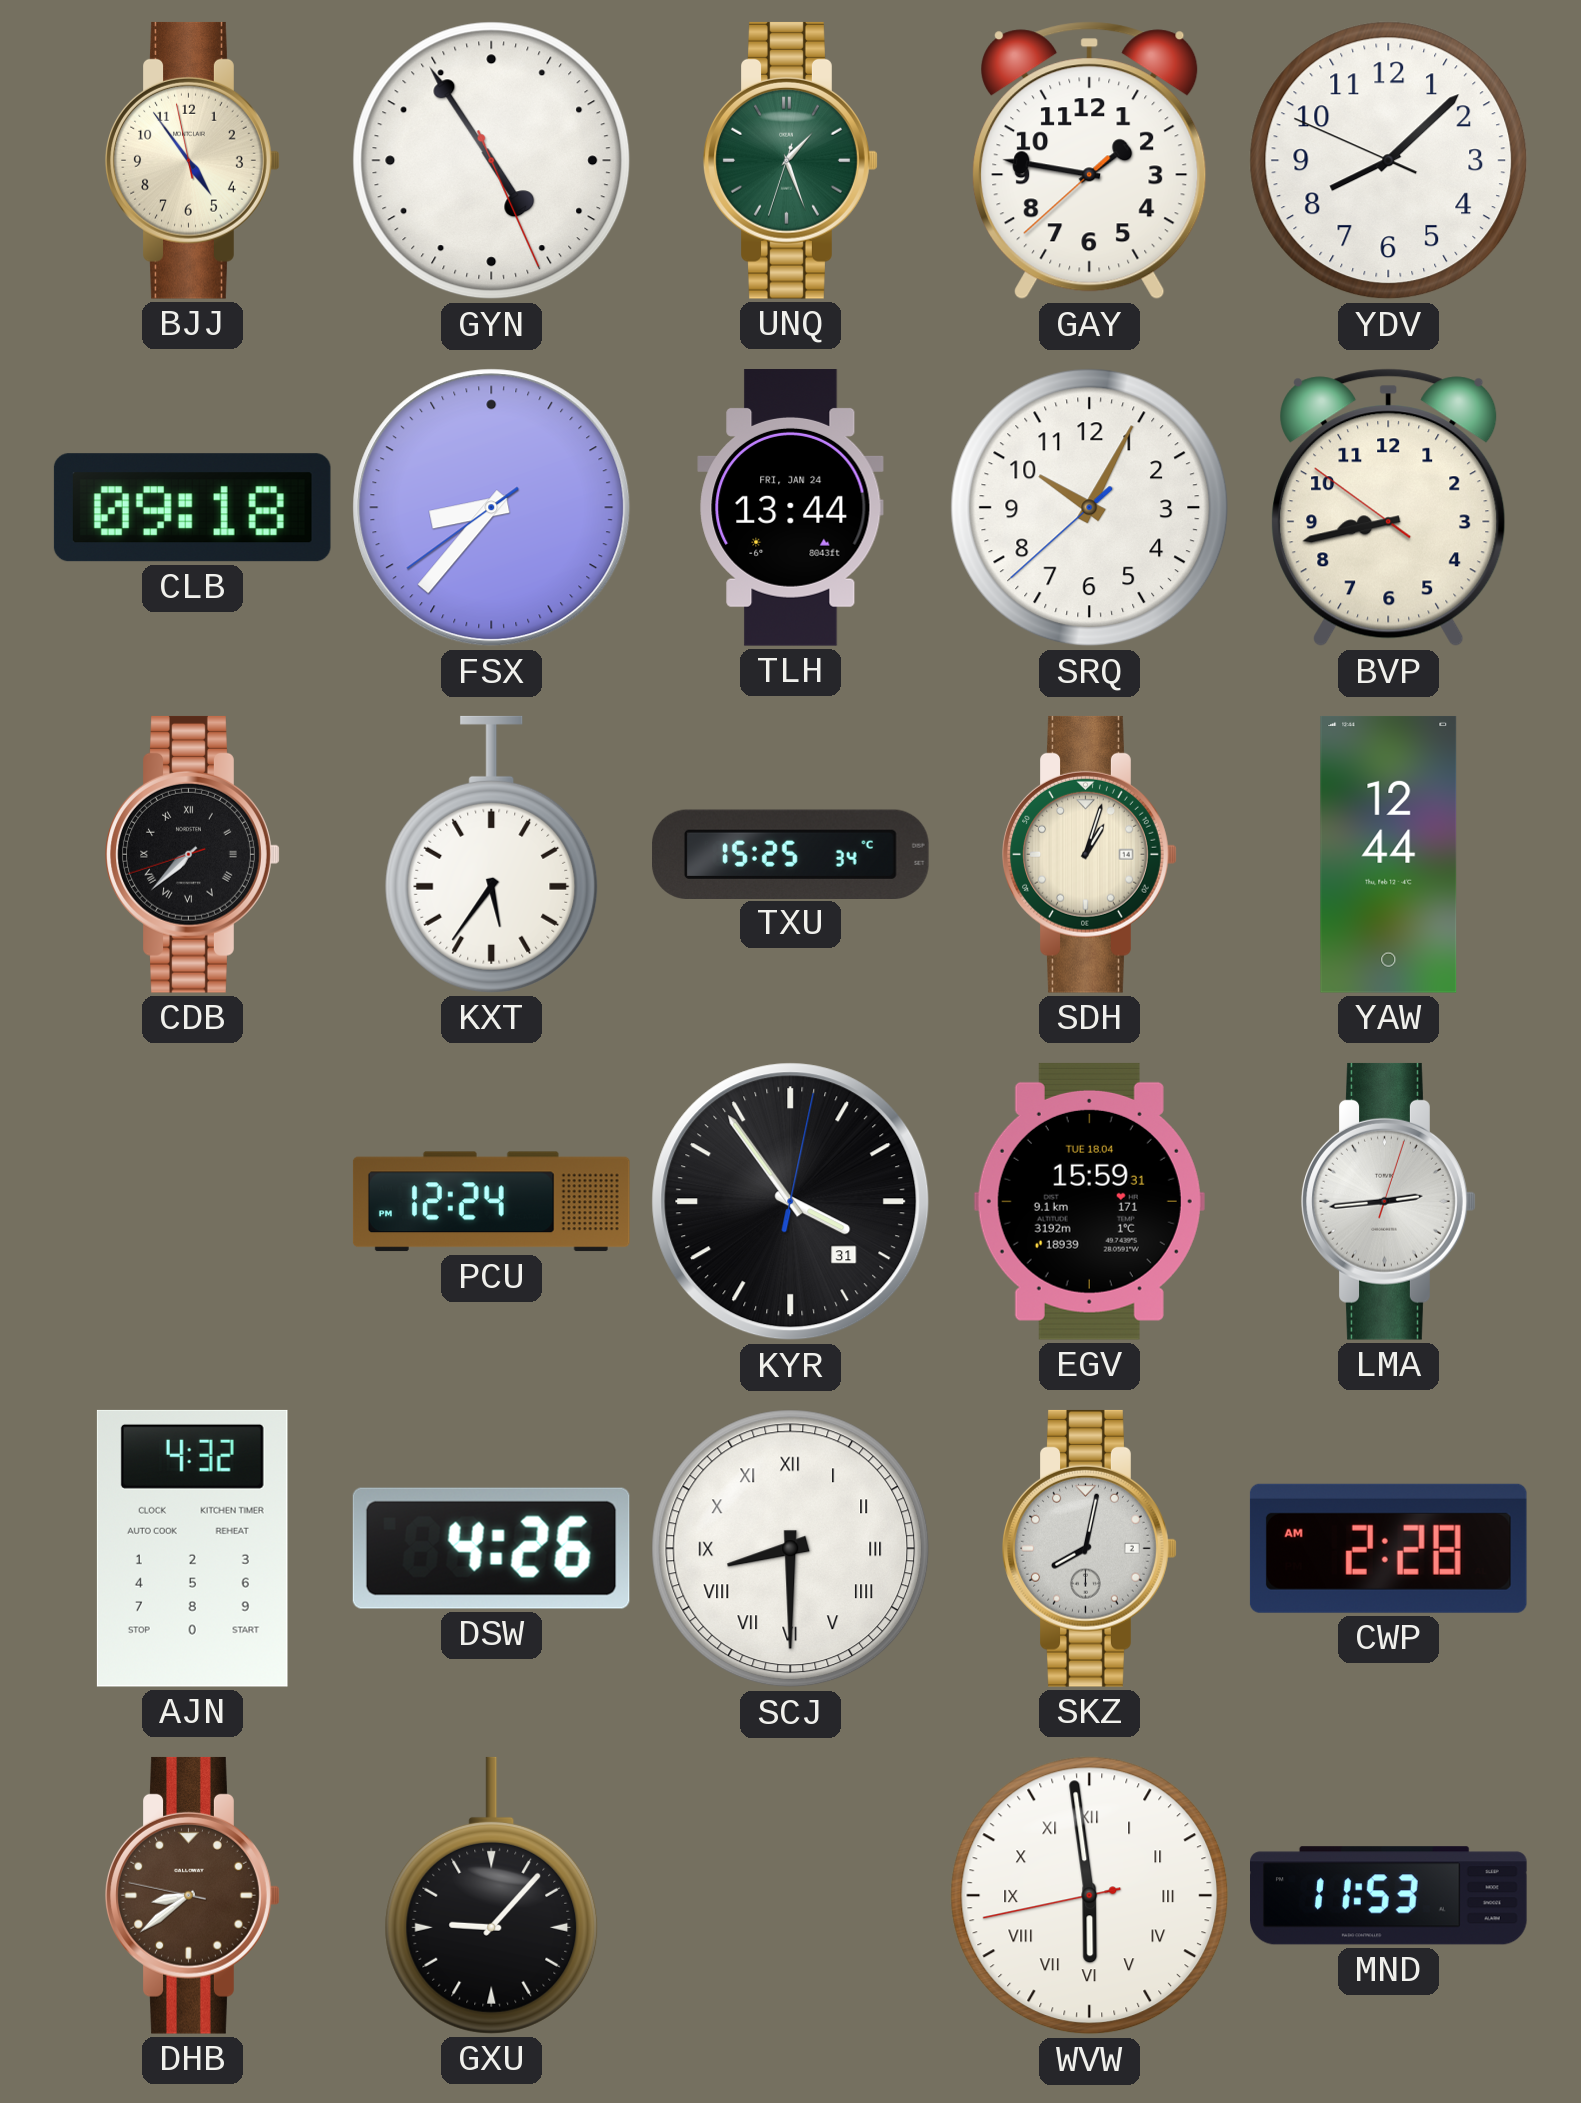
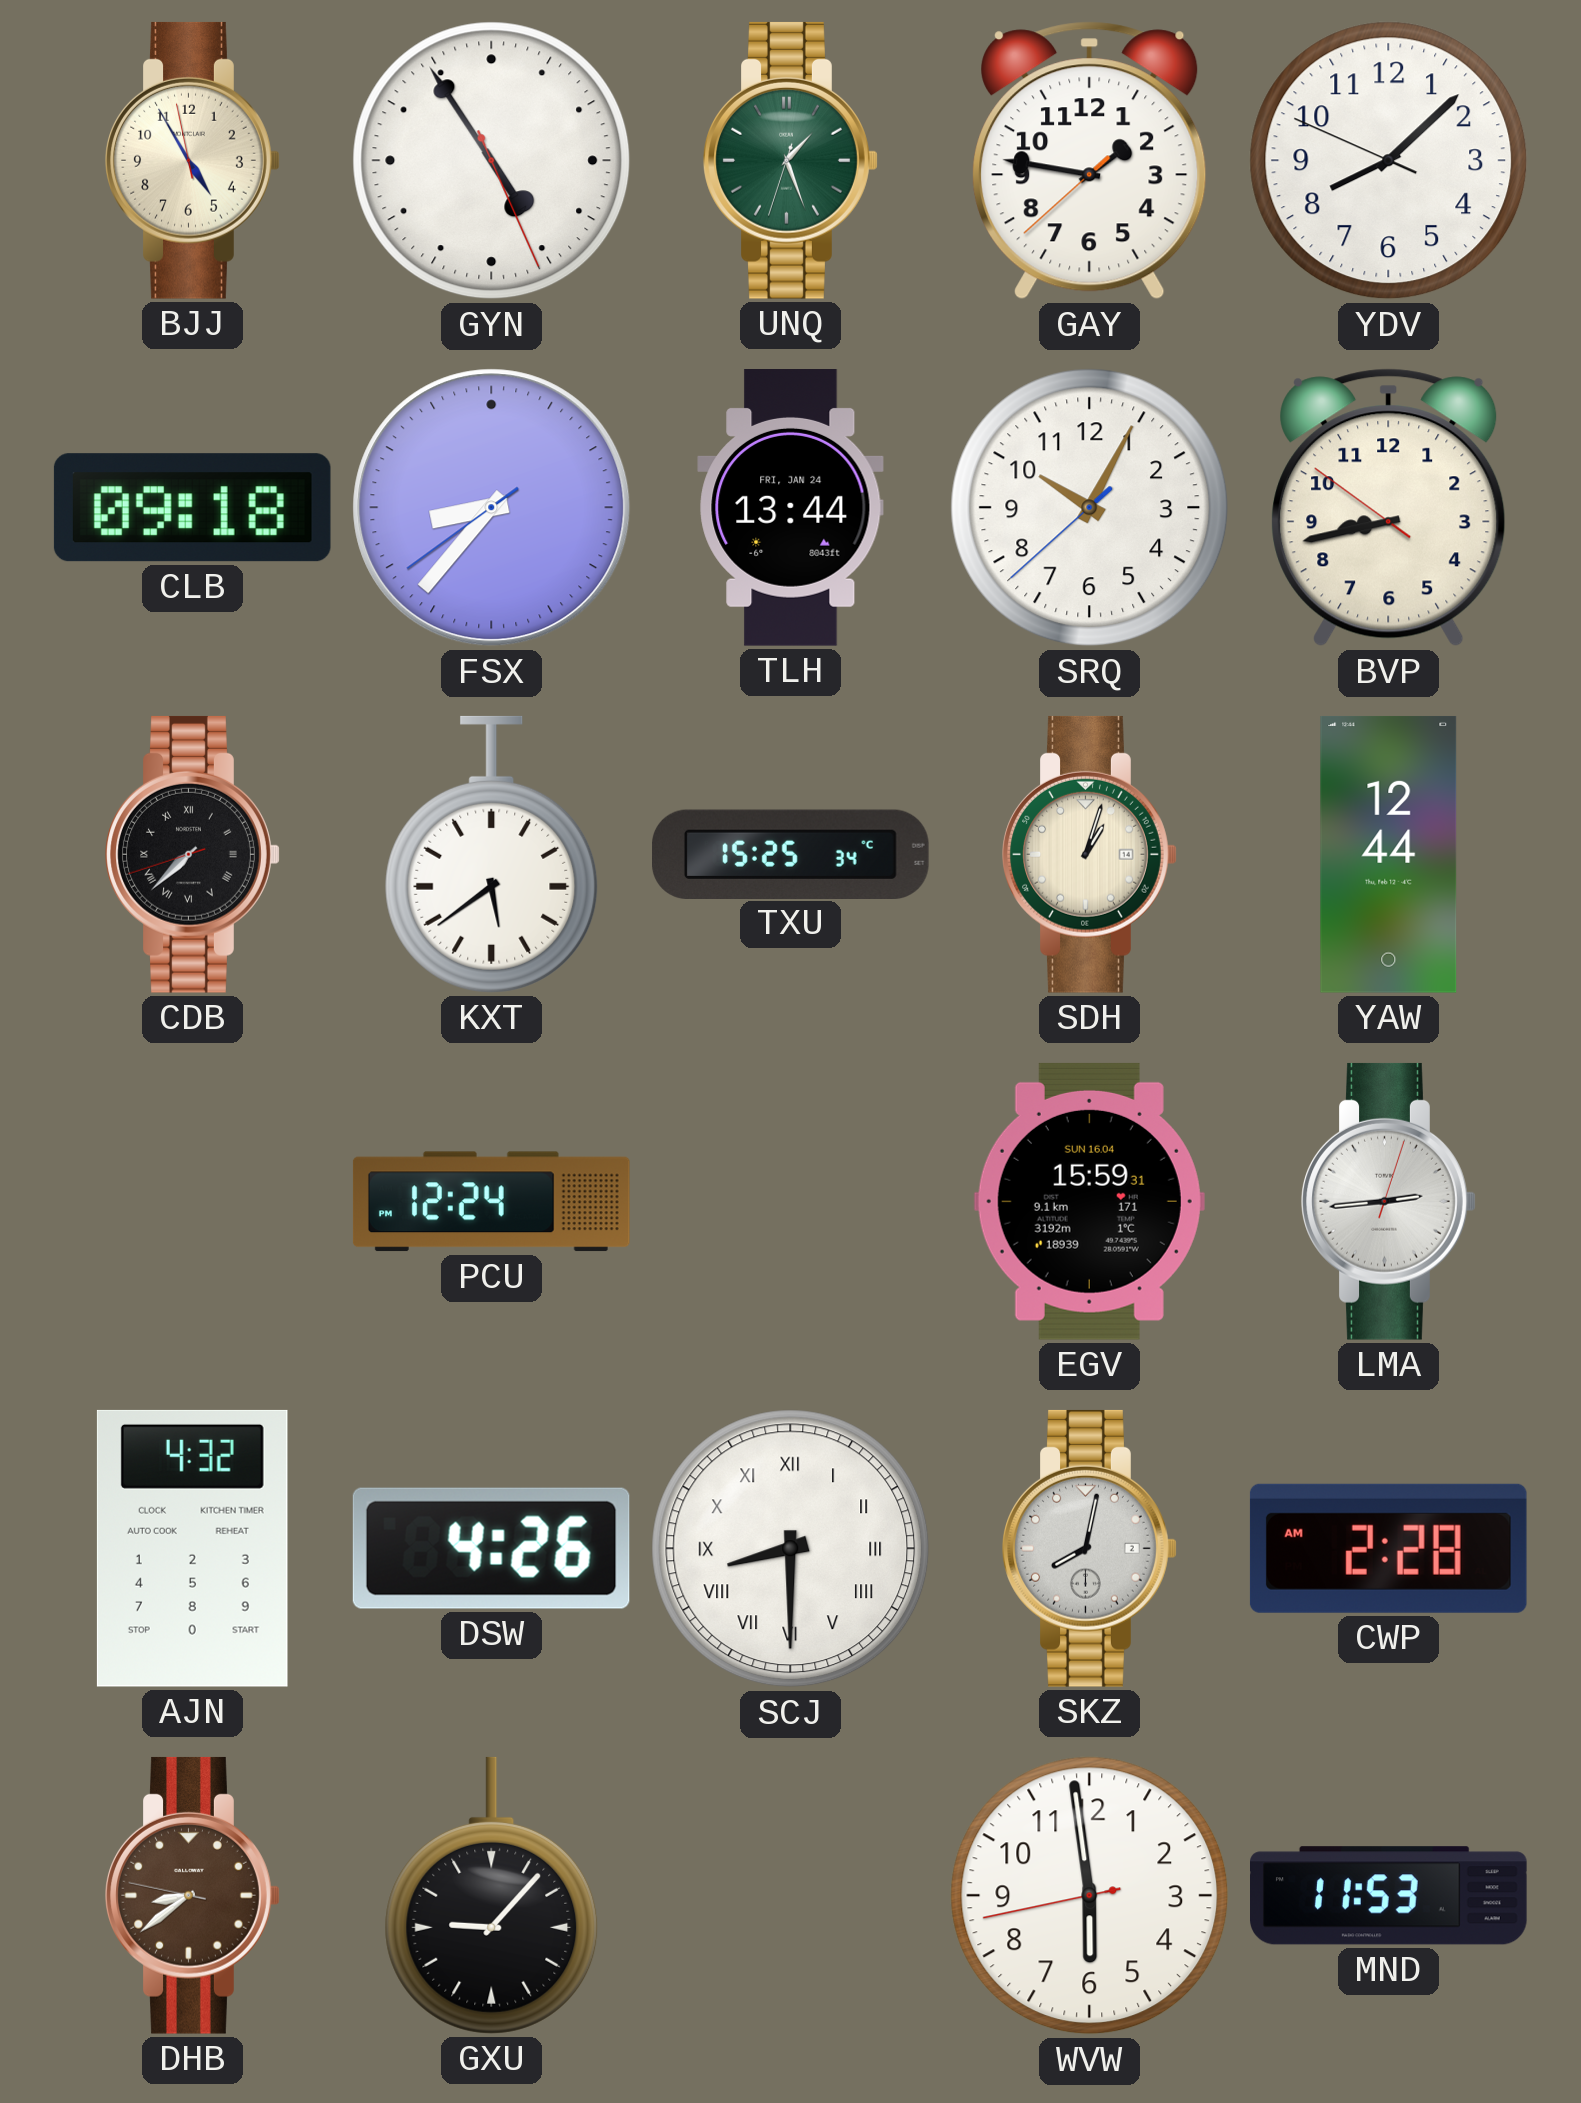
BJJ: 4:53 -> 4:54
KXT: 5:36 -> 5:39
KYR: 3:54 -> none
EGV date: TUE 18.04 -> SUN 16.04
WVW numerals: Roman -> Arabic
